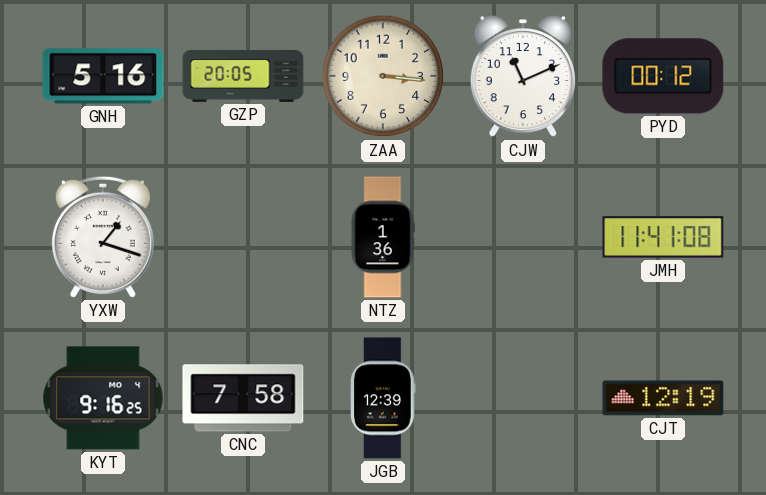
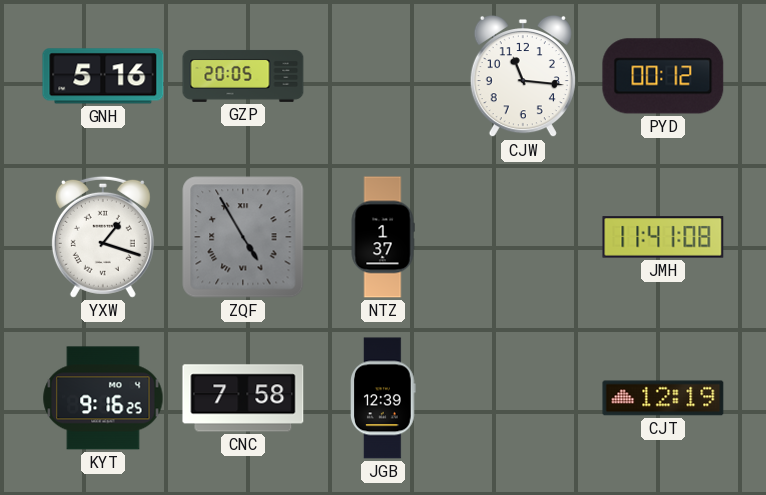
ZAA: 3:16 -> none
CJW: 11:11 -> 11:16
ZQF: none -> 4:55
NTZ: 1:36 -> 1:37
